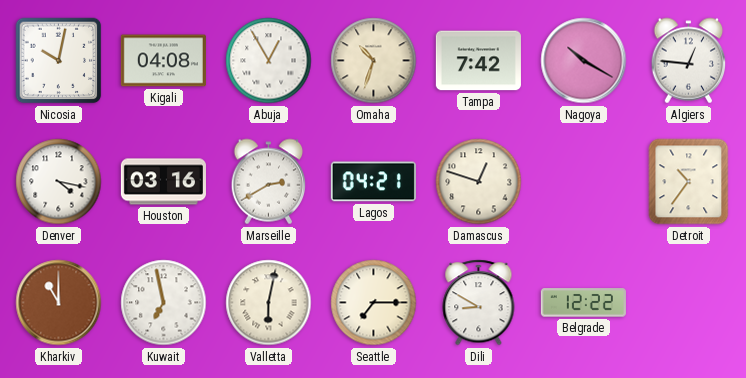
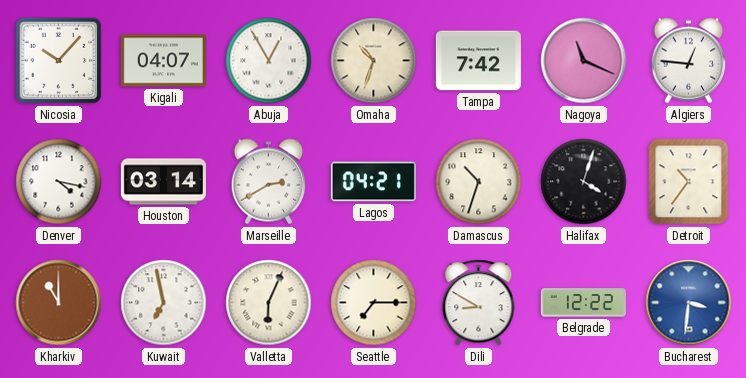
Nicosia: 10:02 -> 10:07
Kigali: 04:08 -> 04:07
Nagoya: 10:20 -> 11:19
Houston: 03:16 -> 03:14
Damascus: 12:48 -> 10:33
Halifax: none -> 4:03
Valletta: 6:02 -> 6:04
Bucharest: none -> 3:31
